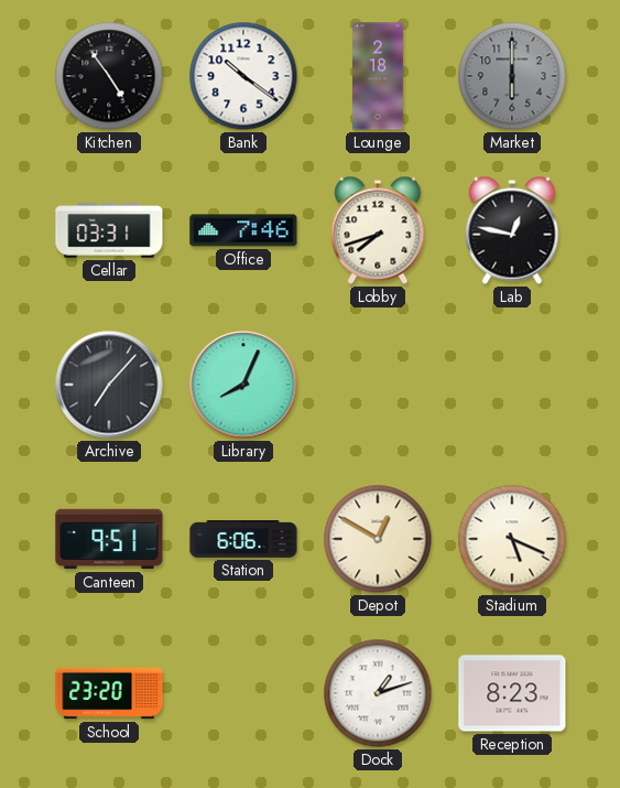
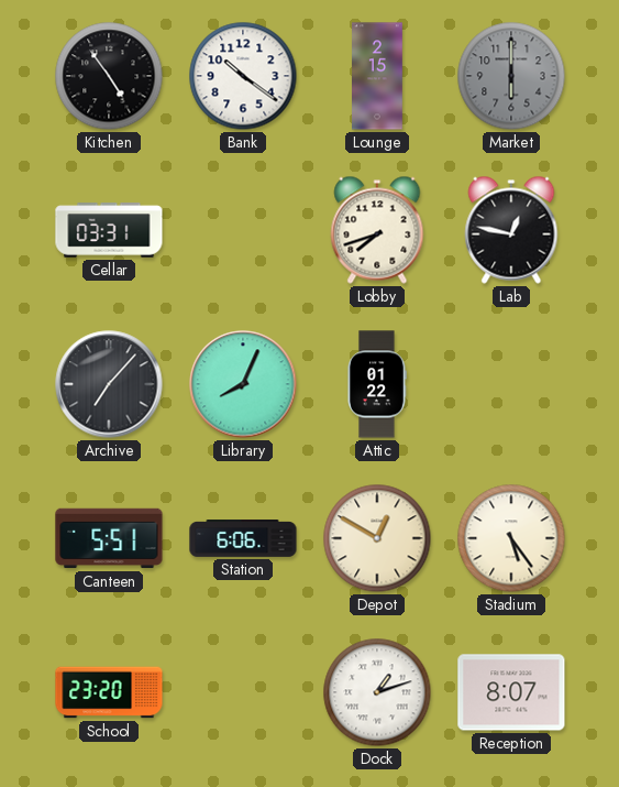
Lounge: 2:18 -> 2:15
Office: 7:46 -> none
Attic: none -> 01:22
Canteen: 9:51 -> 5:51
Stadium: 5:19 -> 5:24
Reception: 8:23 -> 8:07
